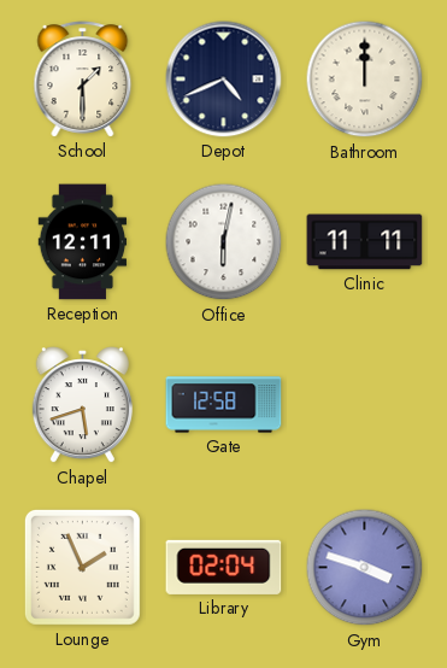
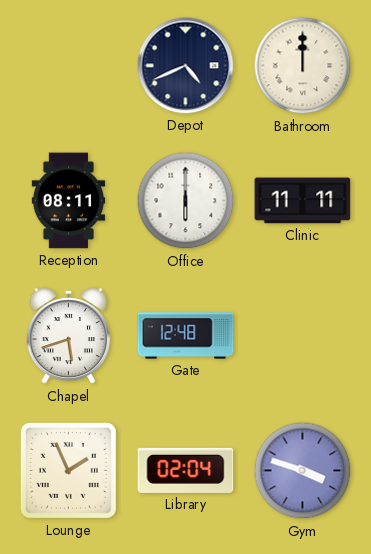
School: 1:30 -> none
Reception: 12:11 -> 08:11
Office: 6:02 -> 6:00
Gate: 12:58 -> 12:48
